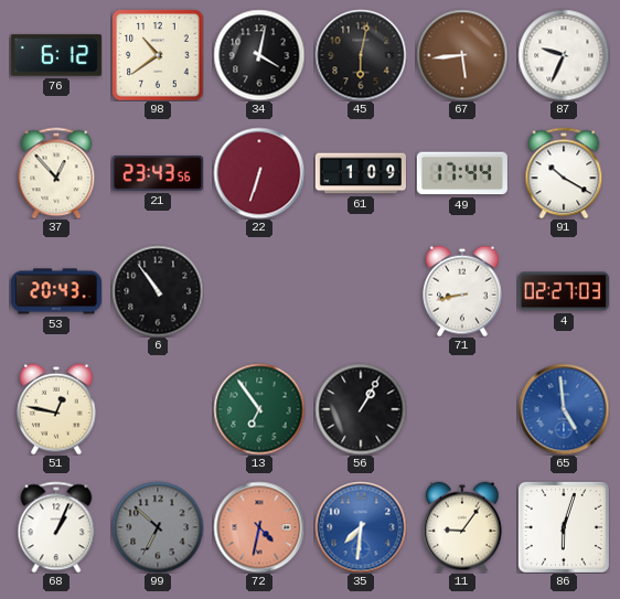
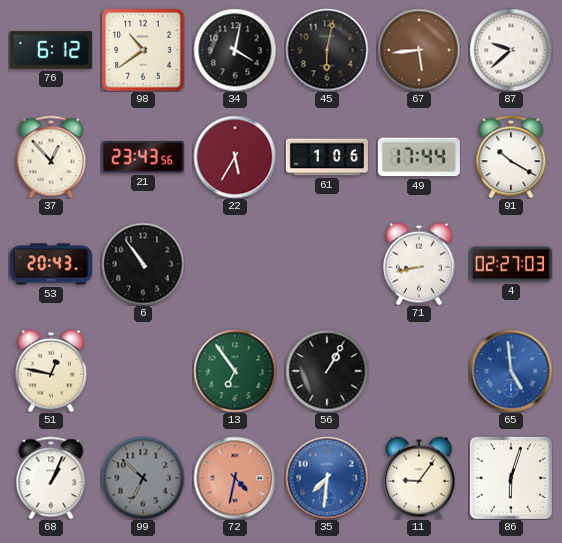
87: 9:34 -> 9:38
22: 6:33 -> 5:35
61: 1:09 -> 1:06
